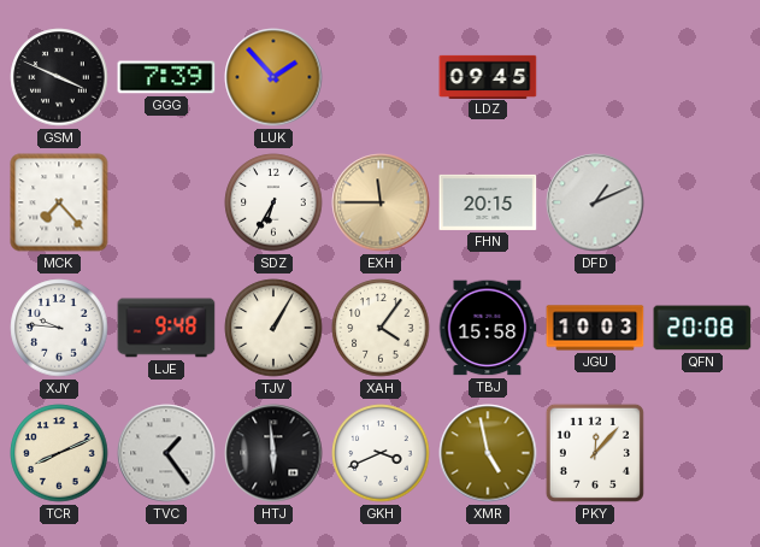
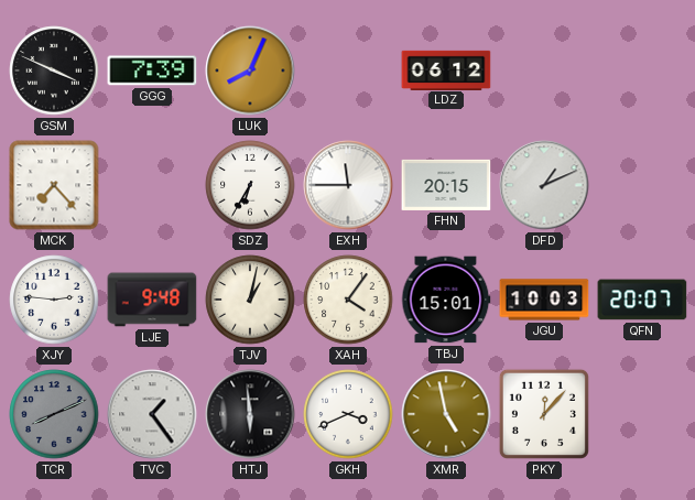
LUK: 1:53 -> 8:04
LDZ: 09:45 -> 06:12
EXH dial: champagne -> white
XJY: 9:46 -> 2:46
TJV: 1:05 -> 1:02
TBJ: 15:58 -> 15:01
QFN: 20:08 -> 20:07
TCR dial: cream -> grey
